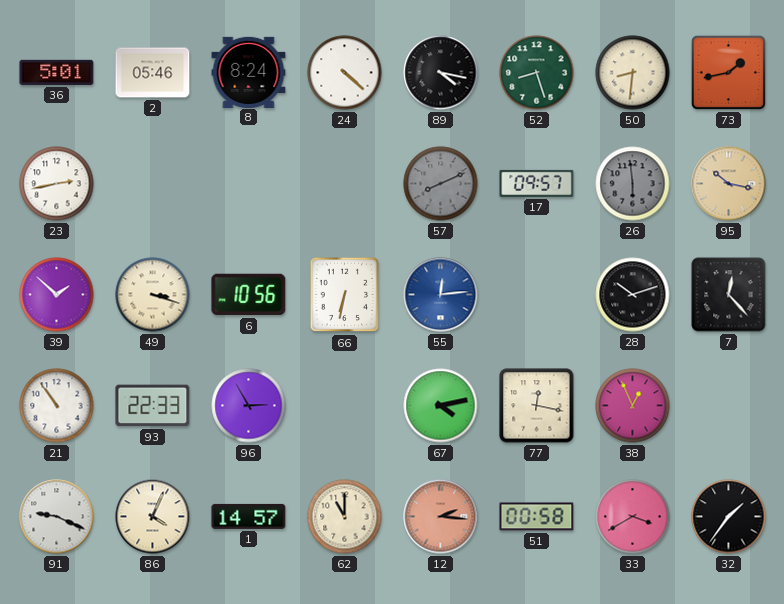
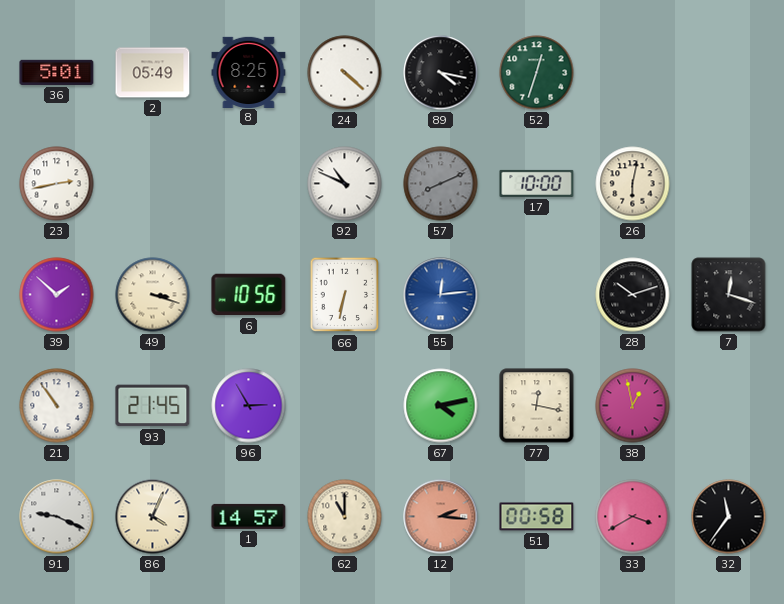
2: 05:46 -> 05:49
8: 8:24 -> 8:25
52: 8:27 -> 12:33
50: 8:31 -> none
73: 1:43 -> none
92: none -> 10:49
17: 09:57 -> 10:00
26: 5:59 -> 6:02
26 dial: grey -> cream
95: 10:17 -> none
7: 12:23 -> 12:18
93: 22:33 -> 21:45
38: 12:56 -> 12:58
32: 1:36 -> 11:36
